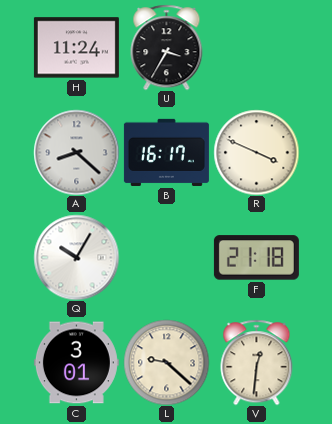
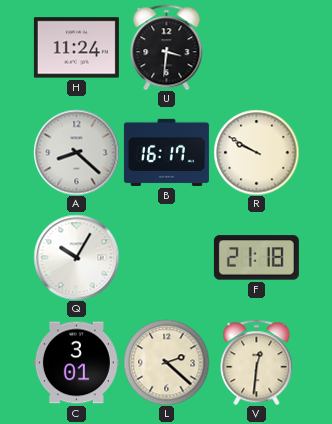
U: 3:35 -> 3:31
R: 3:49 -> 9:50
L: 9:22 -> 2:22
